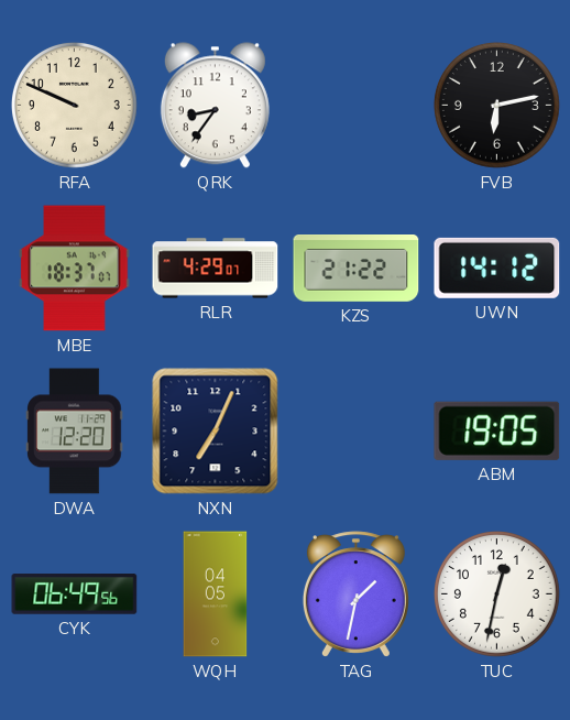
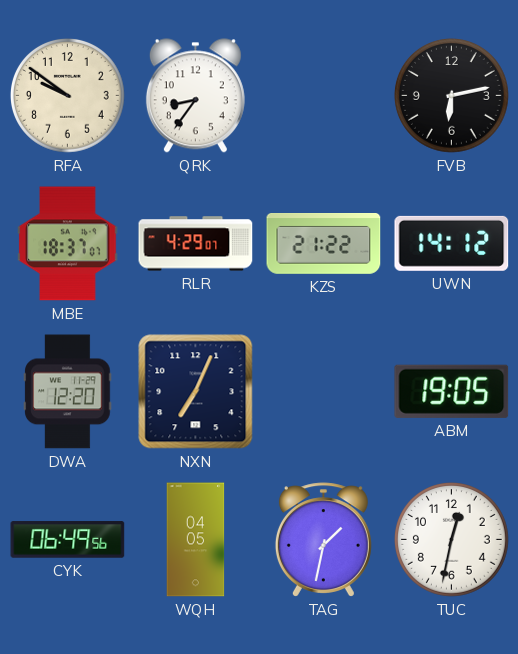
RFA: 9:49 -> 9:51
